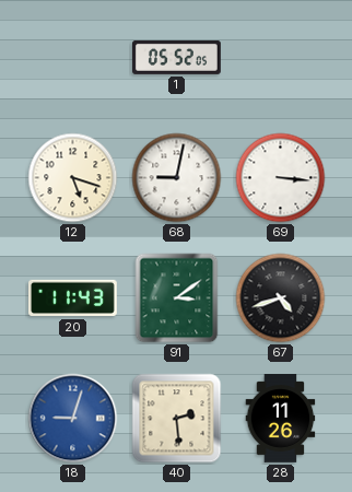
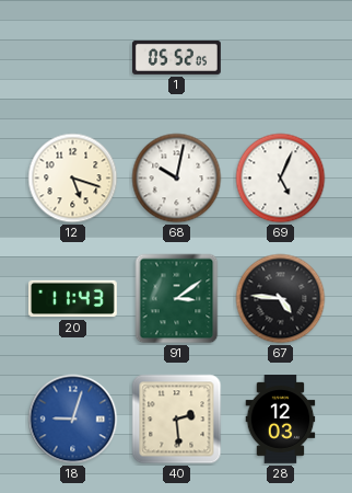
68: 9:02 -> 10:02
69: 3:16 -> 5:04
67: 4:42 -> 4:46
28: 11:26 -> 12:03
